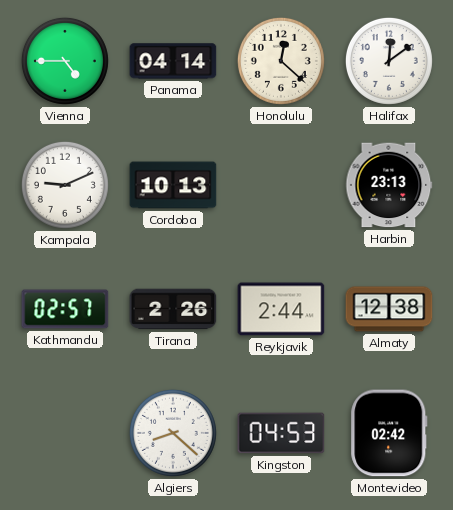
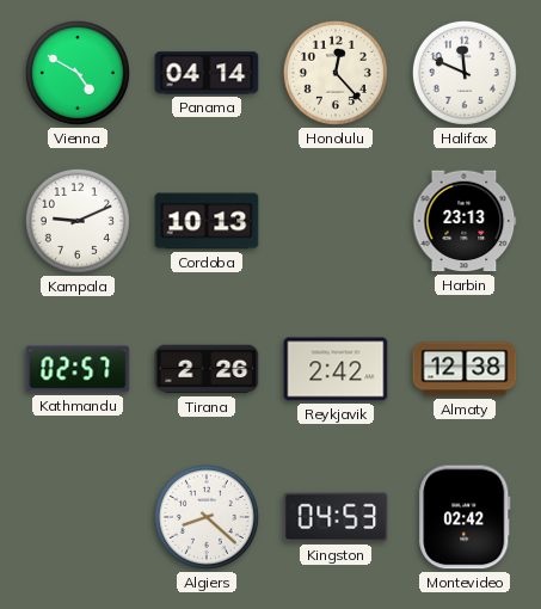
Vienna: 4:45 -> 4:50
Honolulu: 12:22 -> 12:23
Halifax: 12:09 -> 11:49
Reykjavik: 2:44 -> 2:42
